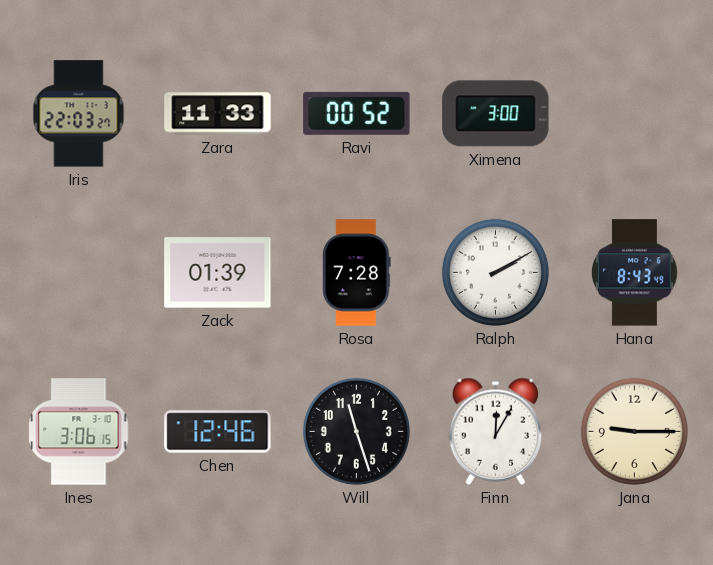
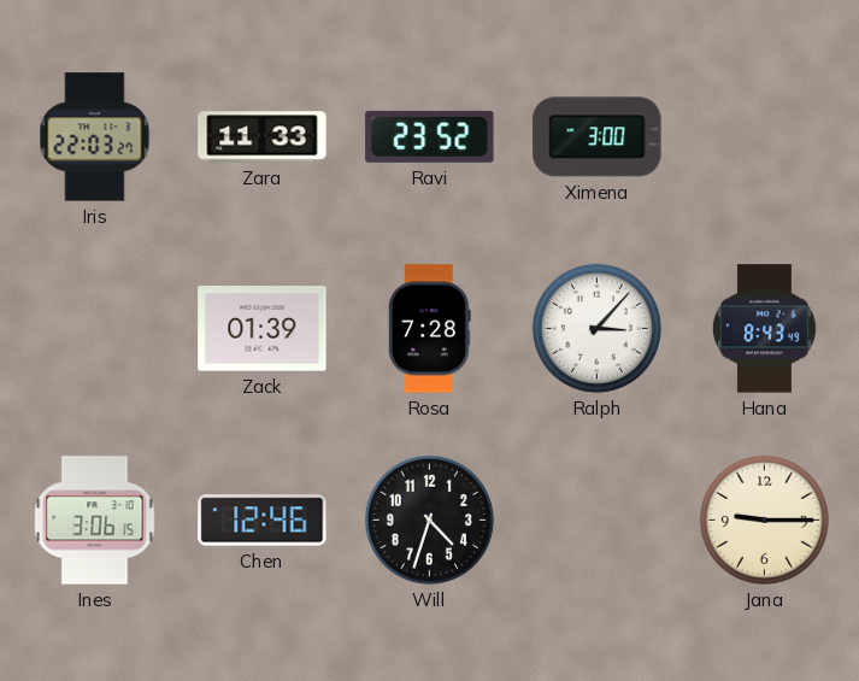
Ravi: 00:52 -> 23:52
Ralph: 2:10 -> 3:07
Will: 11:27 -> 4:33
Finn: 12:05 -> none
